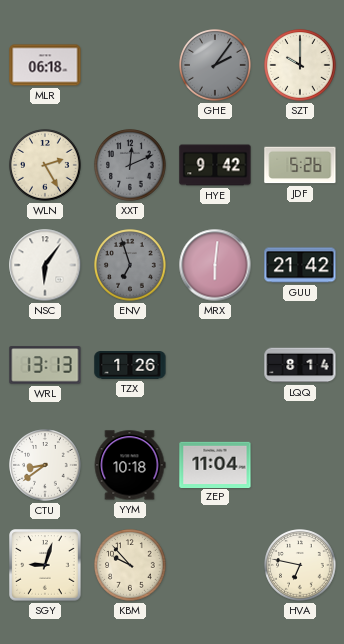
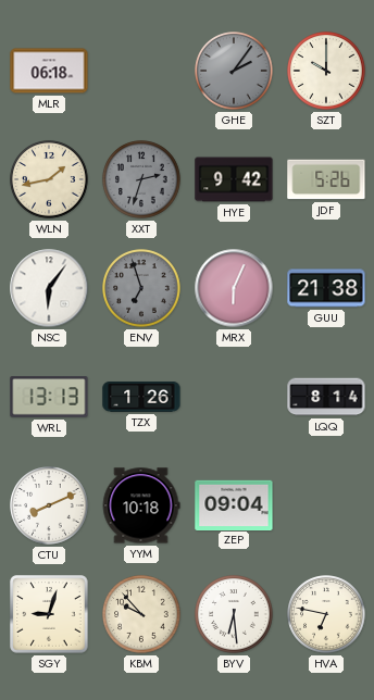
WLN: 2:25 -> 1:43
XXT: 12:11 -> 2:33
MRX: 6:01 -> 6:04
GUU: 21:42 -> 21:38
CTU: 8:39 -> 8:11
ZEP: 11:04 -> 09:04
BYV: none -> 6:29
